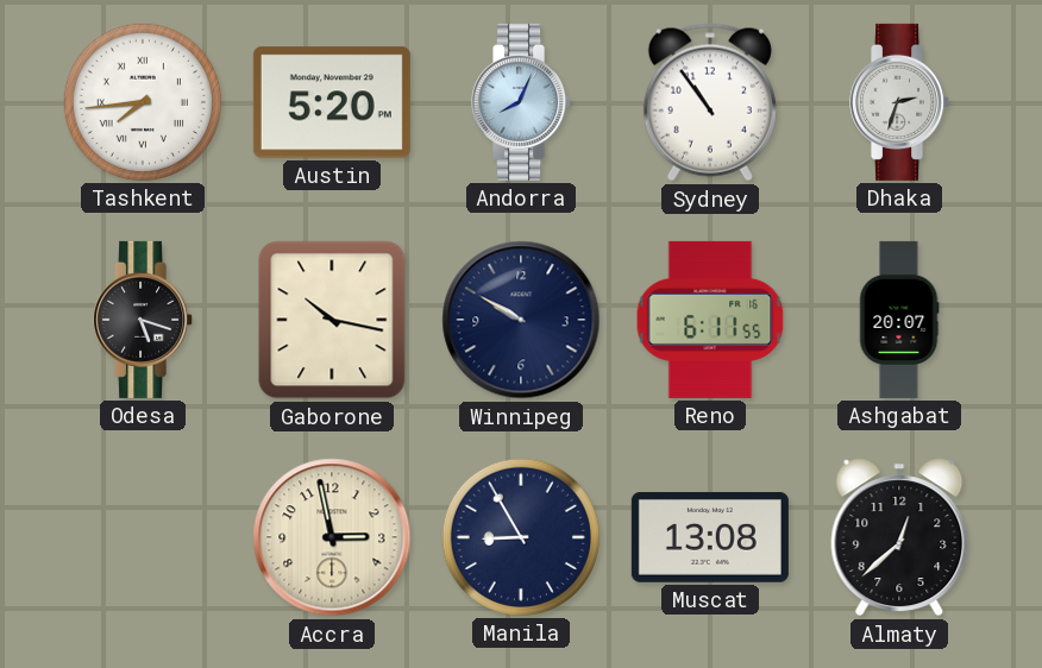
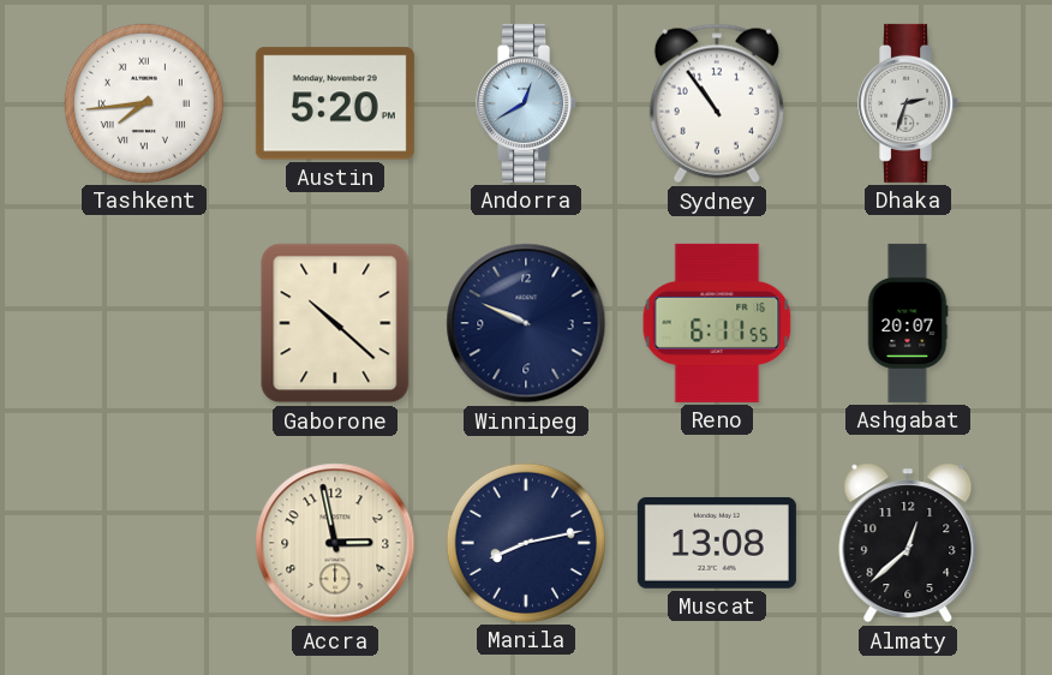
Andorra: 8:04 -> 12:40
Odesa: 5:18 -> none
Gaborone: 10:17 -> 10:22
Winnipeg: 9:50 -> 9:49
Manila: 8:55 -> 8:13
